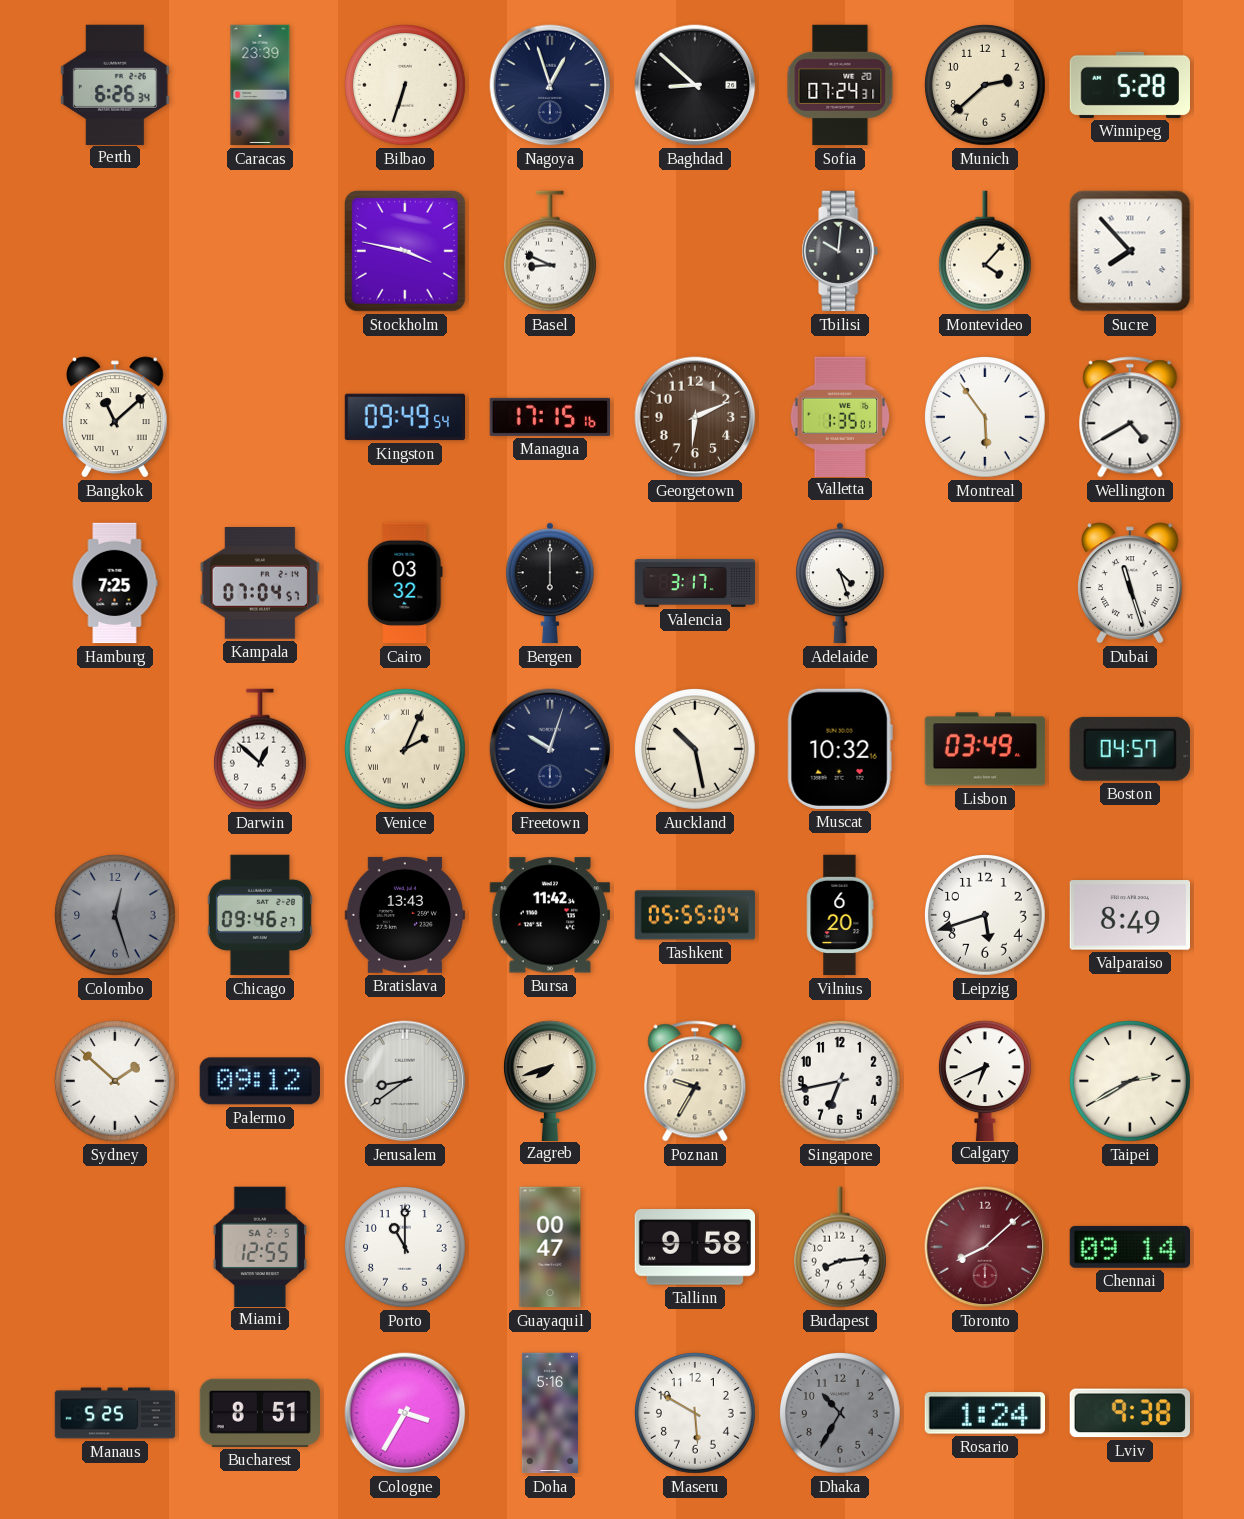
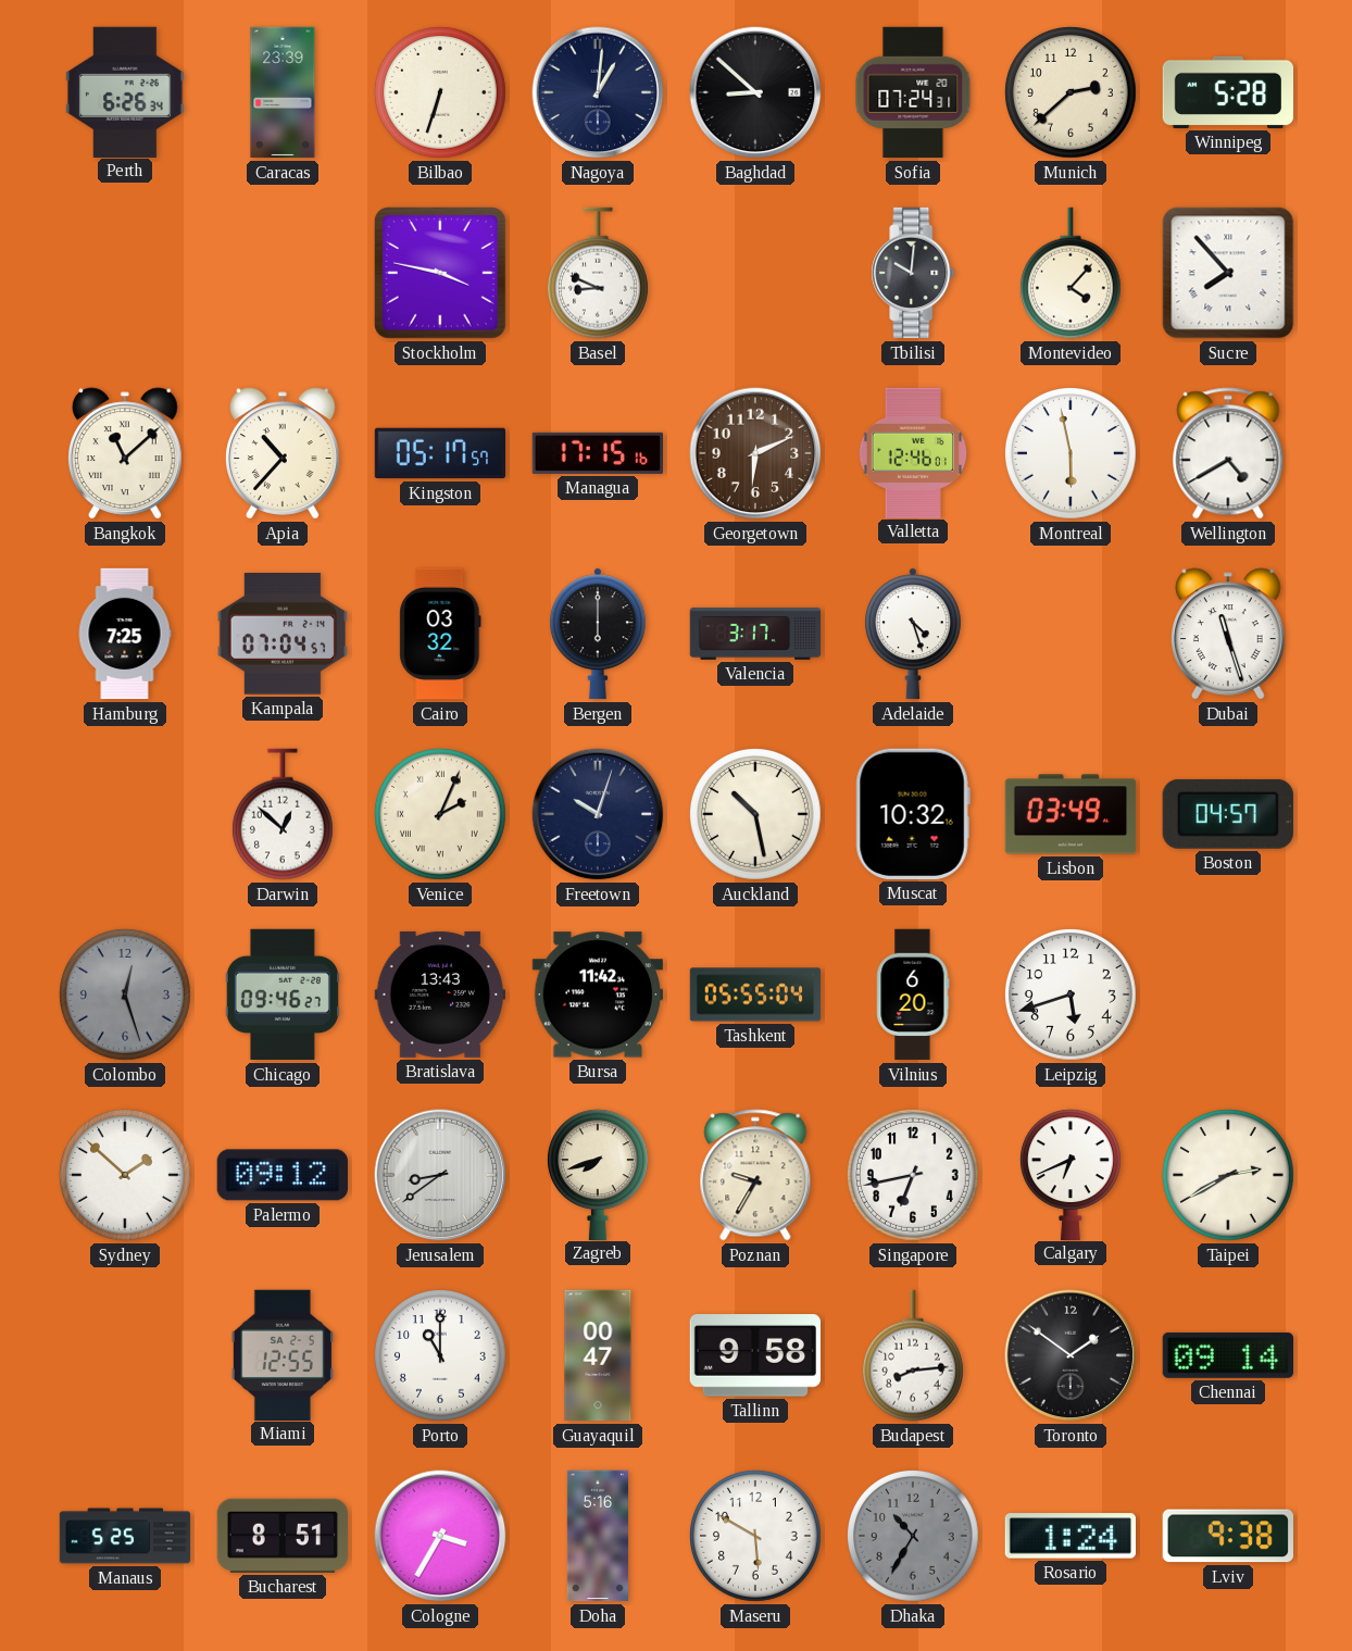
Nagoya: 12:57 -> 1:01
Apia: none -> 10:37
Kingston: 09:49 -> 05:17
Valletta: 1:35 -> 12:46
Montreal: 5:54 -> 5:58
Valparaiso: 8:49 -> none
Toronto: 8:08 -> 1:51
Toronto dial: burgundy -> black
